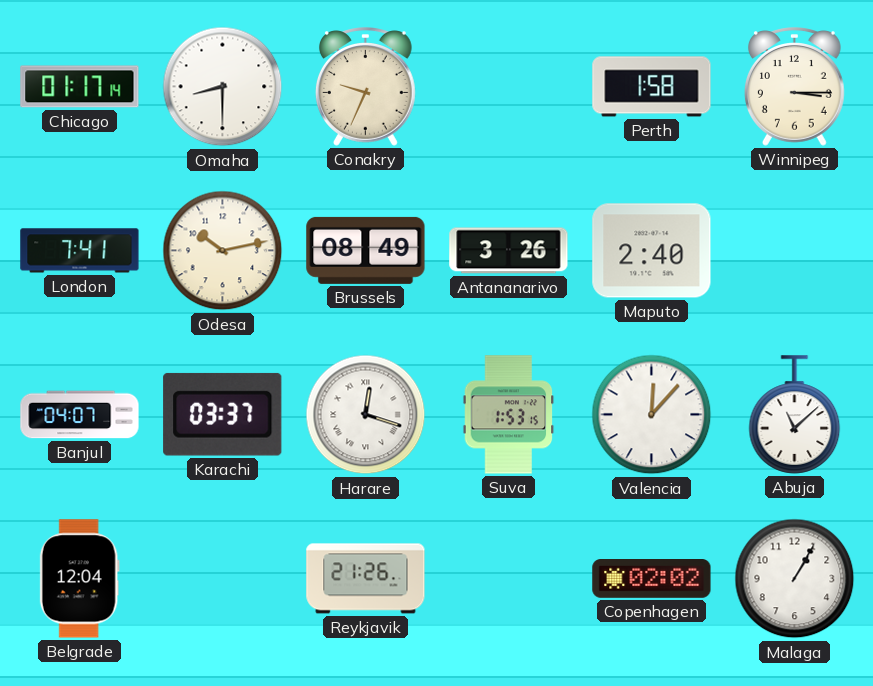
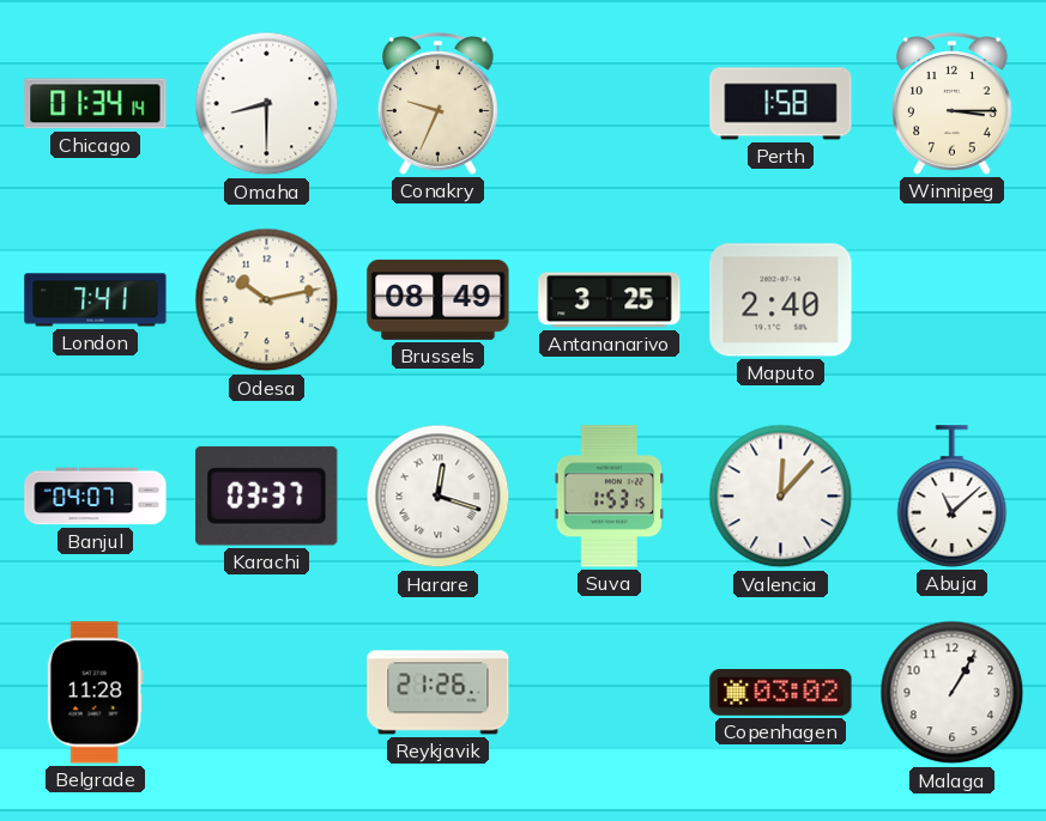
Chicago: 01:17 -> 01:34
Antananarivo: 3:26 -> 3:25
Belgrade: 12:04 -> 11:28
Copenhagen: 02:02 -> 03:02
